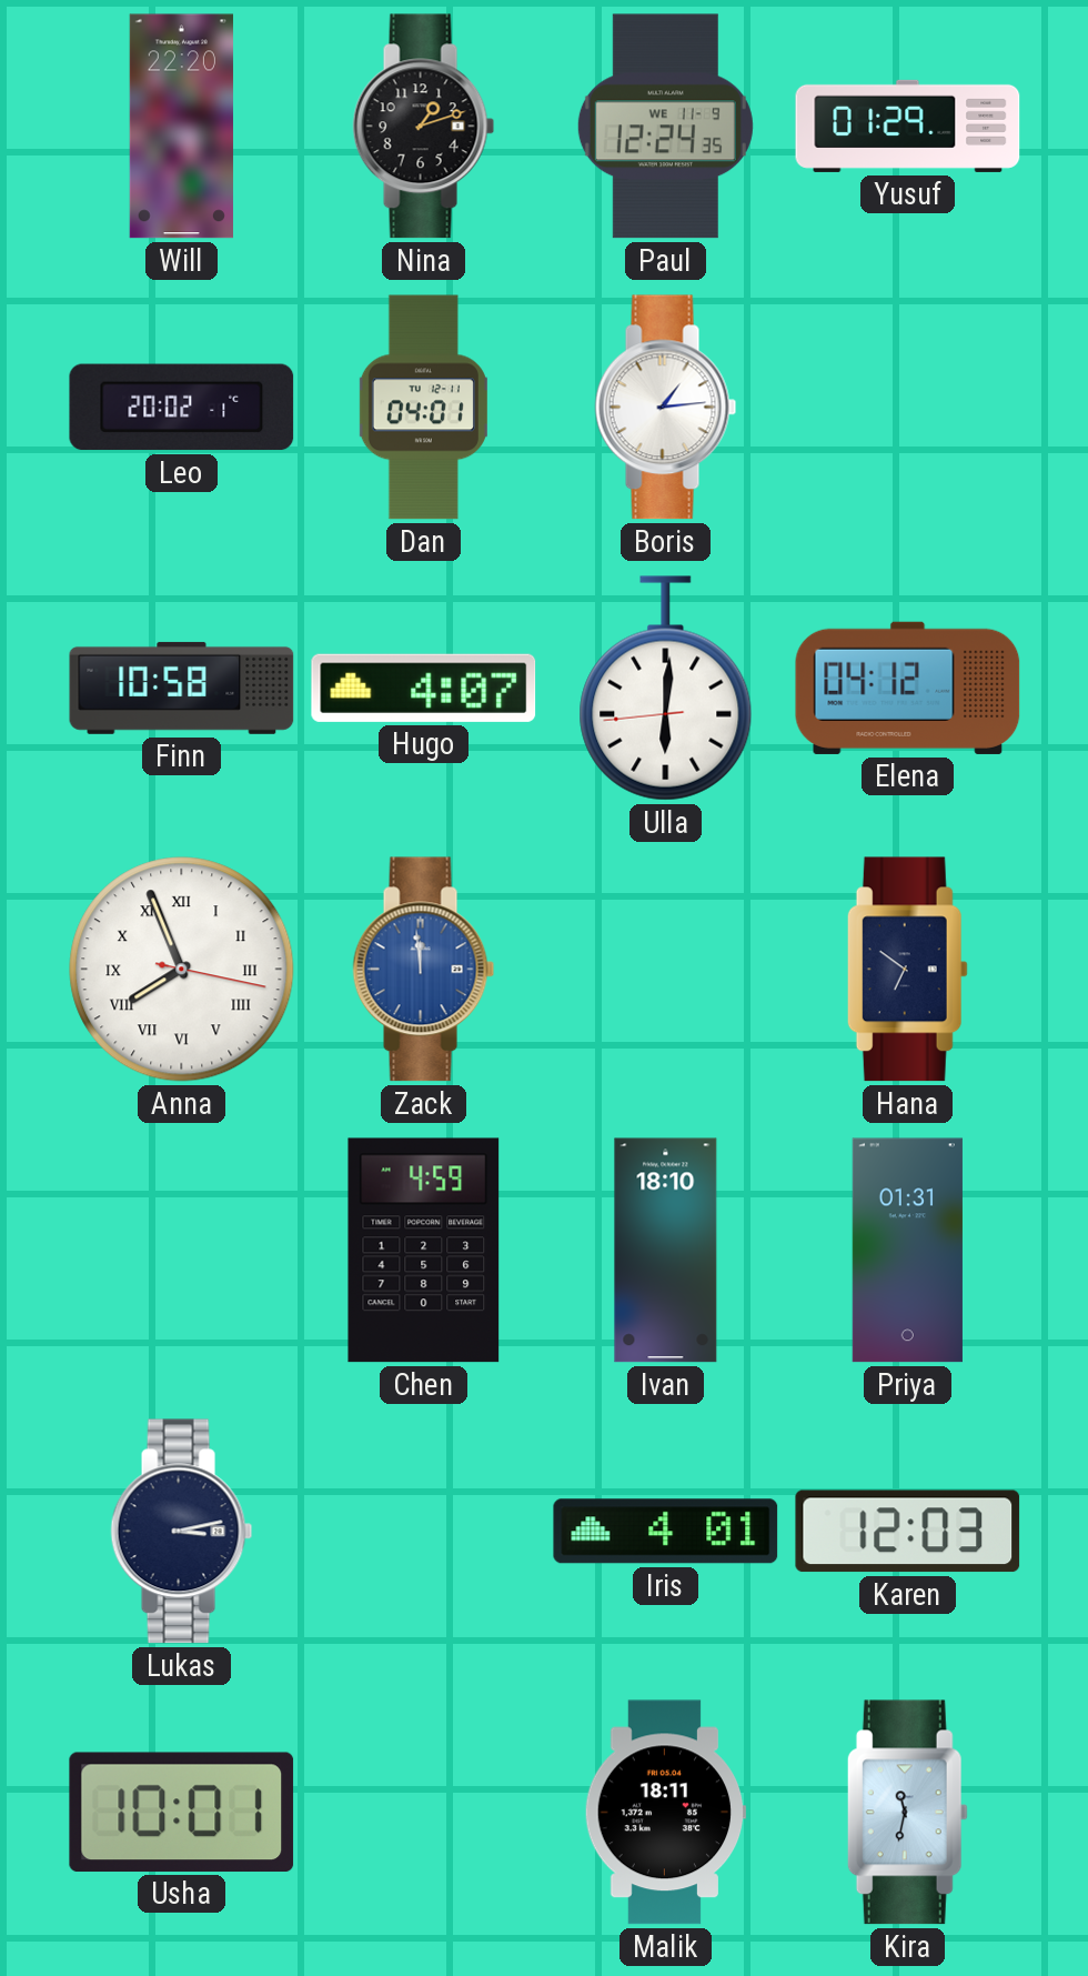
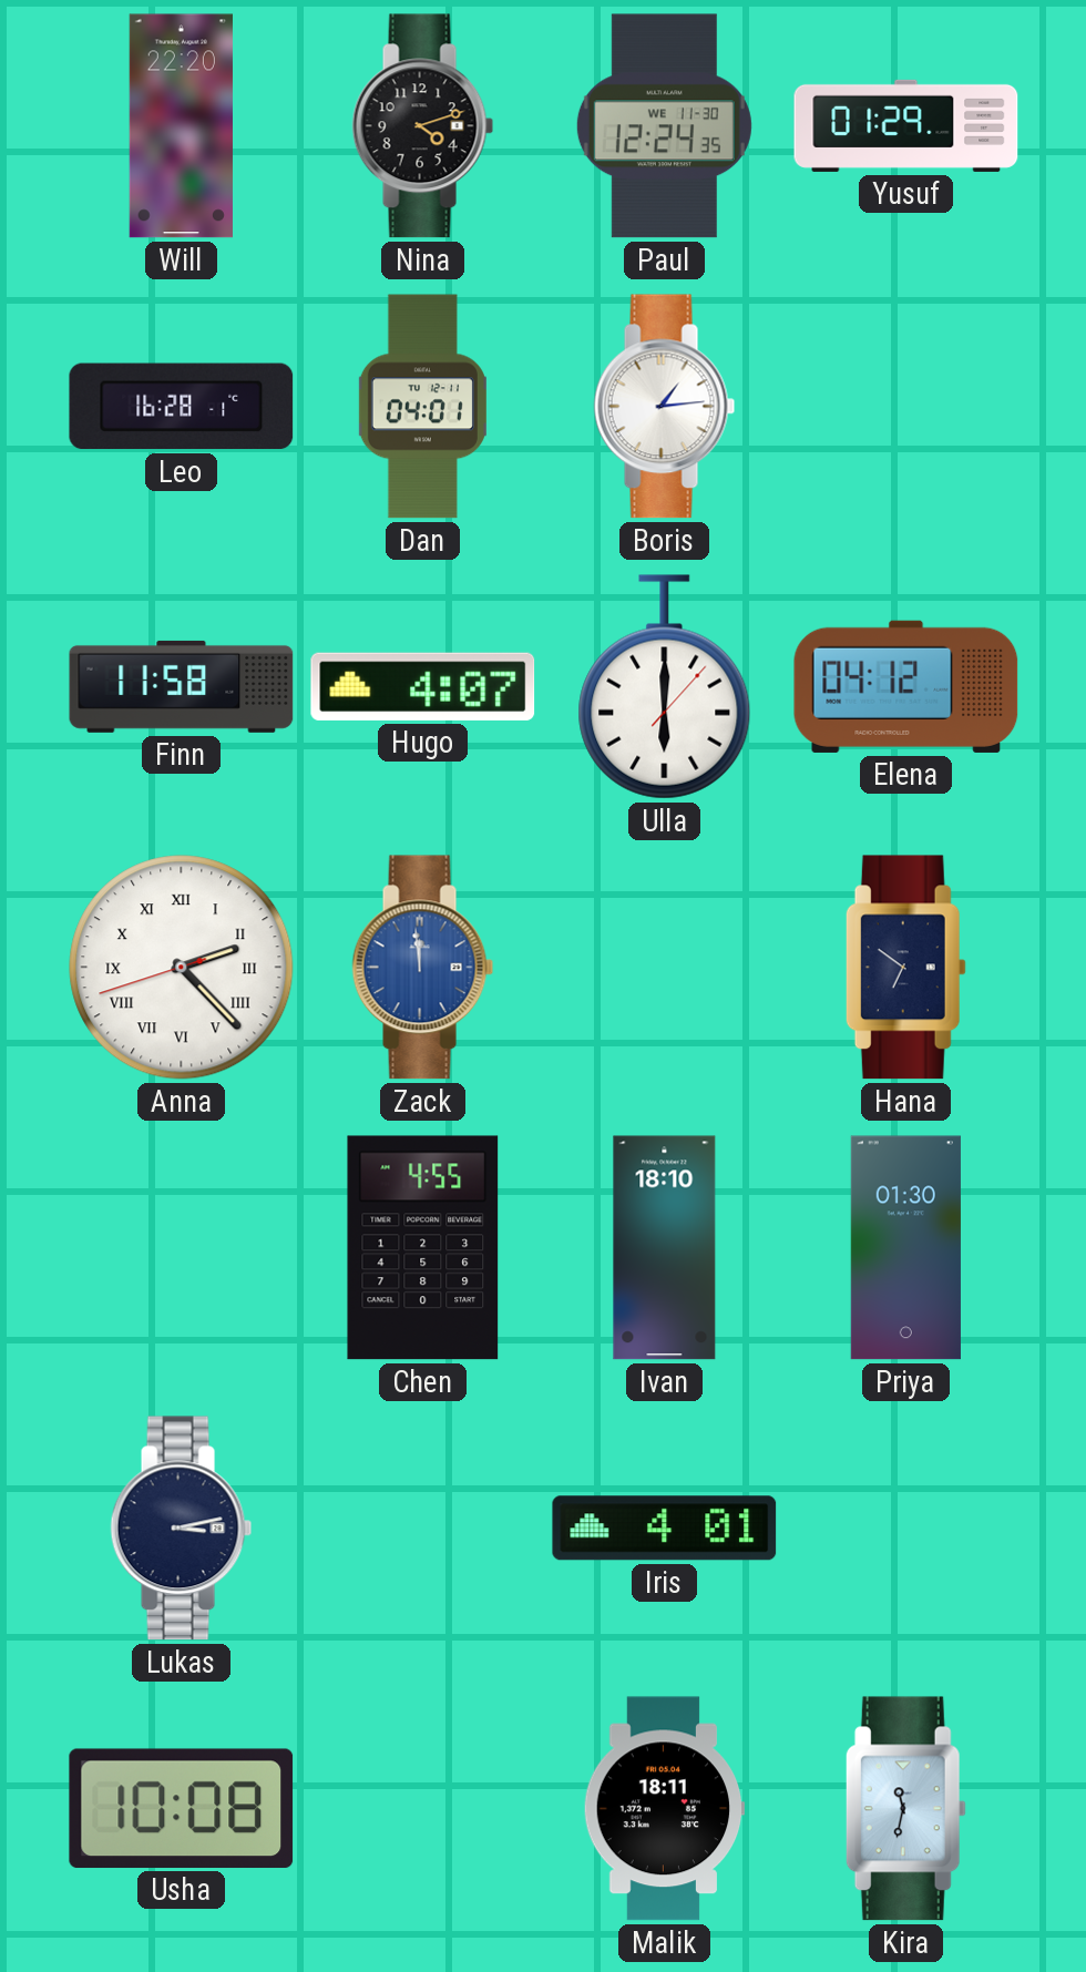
Nina: 1:12 -> 4:12
Paul date: WE 11-9 -> WE 11-30
Leo: 20:02 -> 16:28
Finn: 10:58 -> 11:58
Ulla: 6:00:44 -> 6:00:07
Anna: 7:56 -> 2:22
Chen: 4:59 -> 4:55
Priya: 01:31 -> 01:30
Karen: 12:03 -> none
Usha: 10:01 -> 10:08
